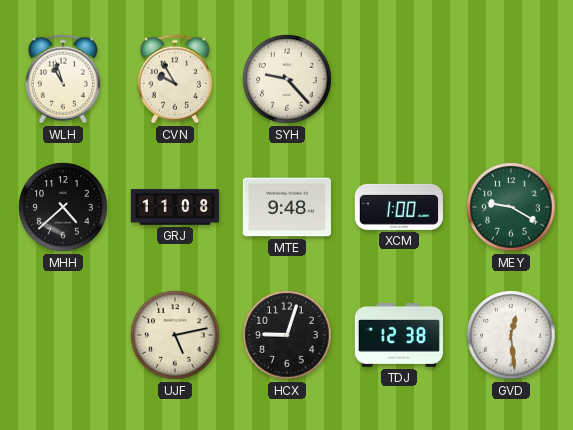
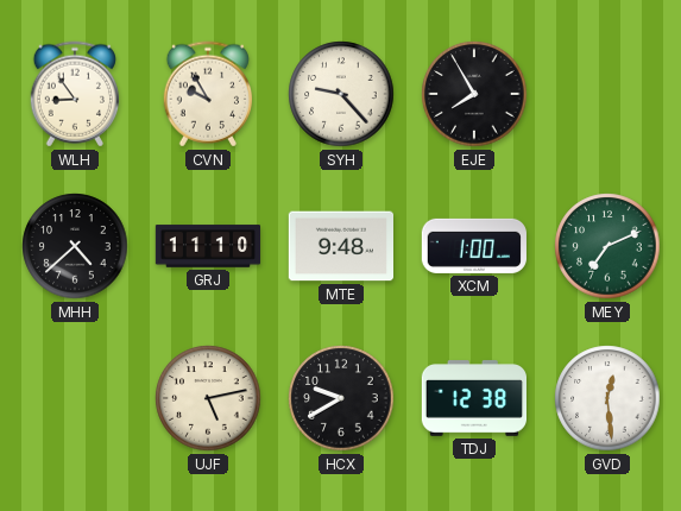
WLH: 10:57 -> 8:54
EJE: none -> 7:55
GRJ: 11:08 -> 11:10
MEY: 9:20 -> 7:11
HCX: 9:03 -> 9:40
